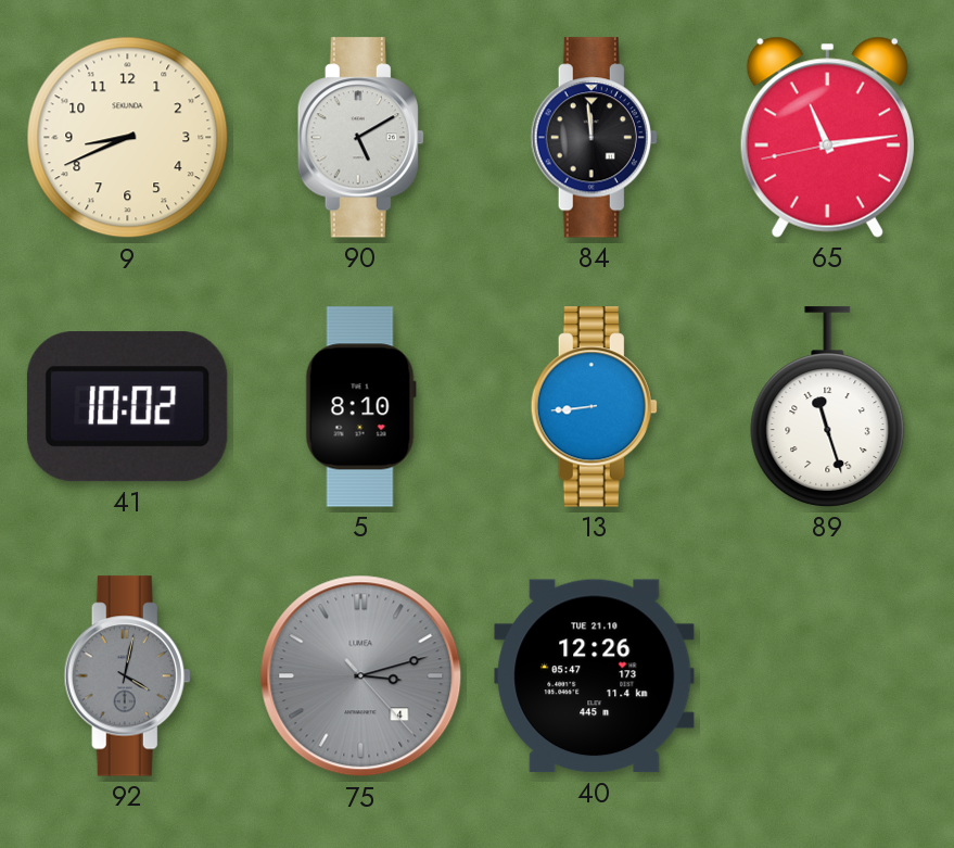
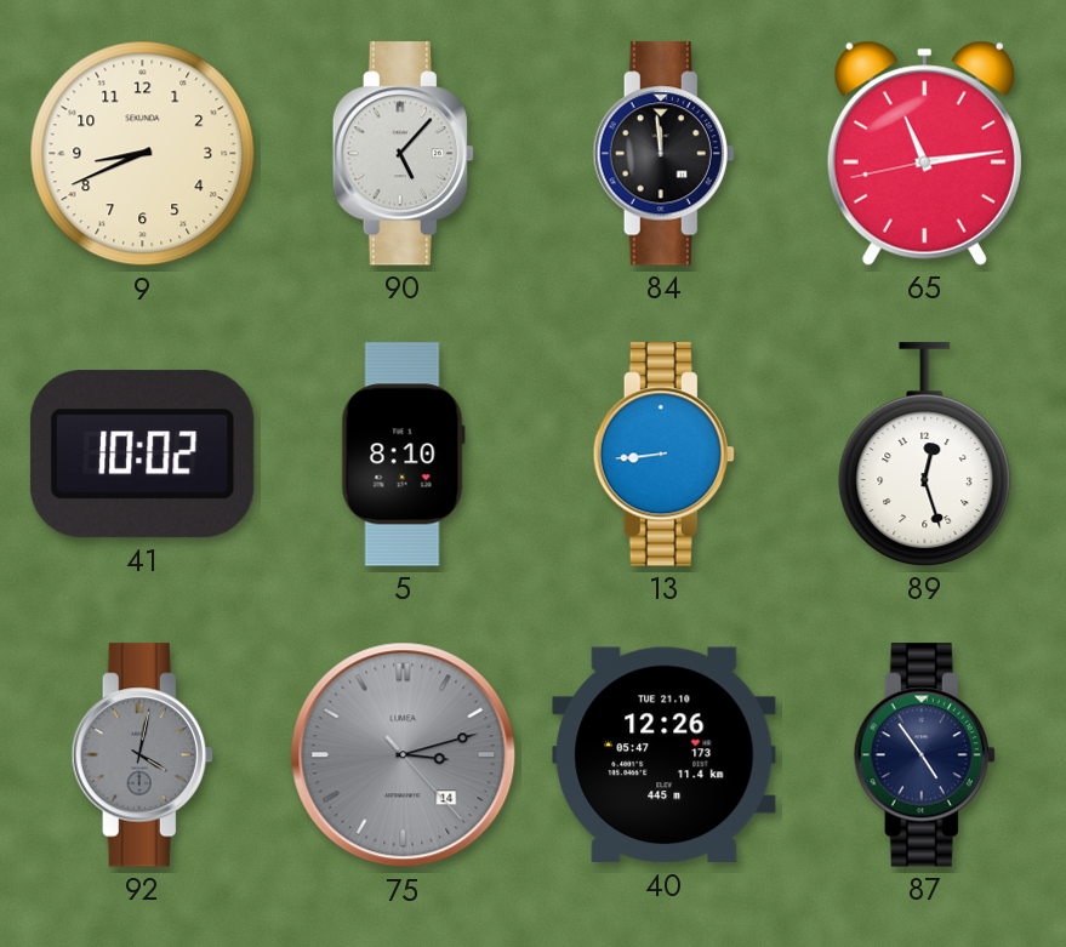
90: 5:10 -> 5:07
89: 11:27 -> 12:27
75 date: 4 -> 14
87: none -> 4:54
